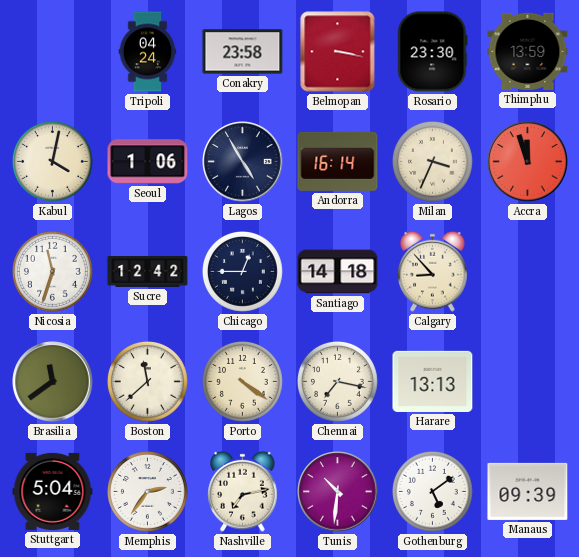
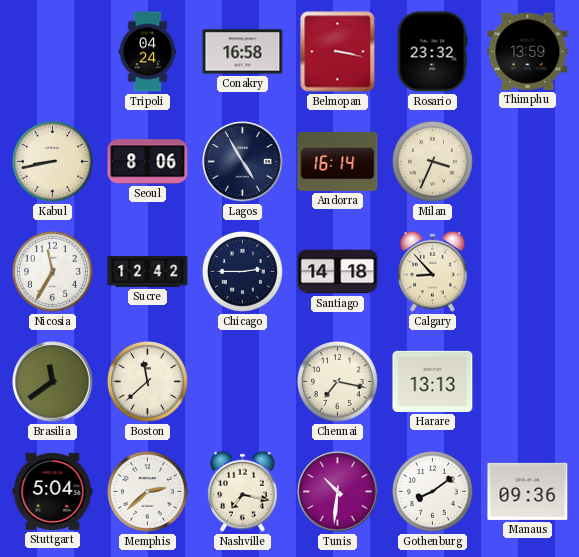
Conakry: 23:58 -> 16:58
Rosario: 23:30 -> 23:32
Kabul: 4:02 -> 8:43
Seoul: 1:06 -> 8:06
Accra: 11:57 -> none
Nicosia: 11:33 -> 11:35
Chicago: 12:45 -> 2:45
Porto: 4:21 -> none
Memphis: 2:36 -> 2:38
Nashville: 7:13 -> 7:17
Gothenburg: 5:09 -> 8:09
Manaus: 09:39 -> 09:36
